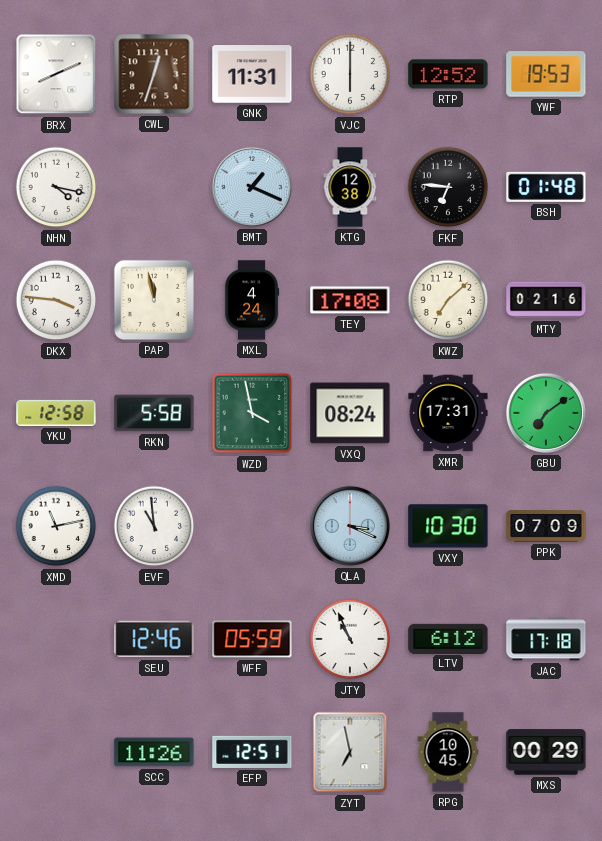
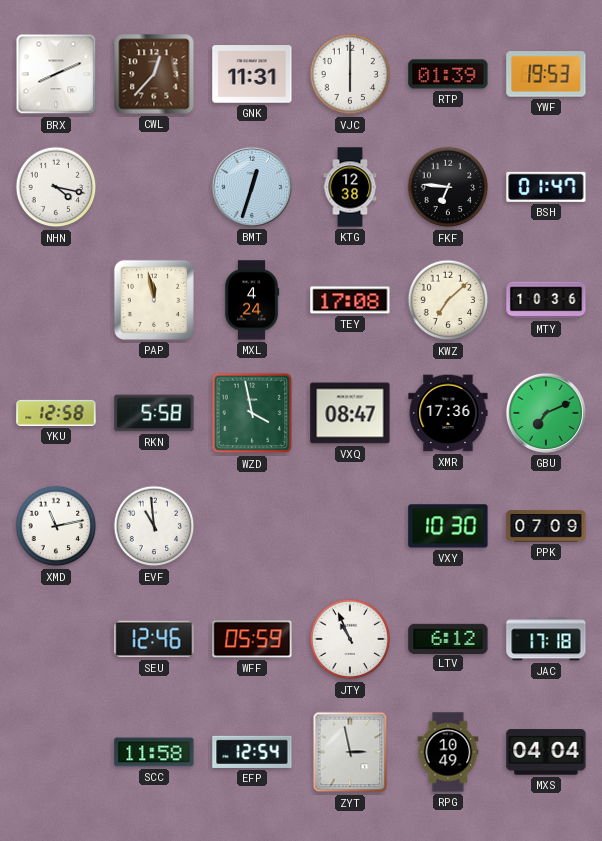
CWL: 12:33 -> 12:37
RTP: 12:52 -> 01:39
BMT: 1:19 -> 12:33
BSH: 01:48 -> 01:47
DKX: 3:46 -> none
MTY: 02:16 -> 10:36
VXQ: 08:24 -> 08:47
XMR: 17:31 -> 17:36
GBU: 7:09 -> 7:11
QLA: 3:19 -> none
SCC: 11:26 -> 11:58
EFP: 12:51 -> 12:54
ZYT: 6:58 -> 2:58
RPG: 10:45 -> 10:49
MXS: 00:29 -> 04:04
